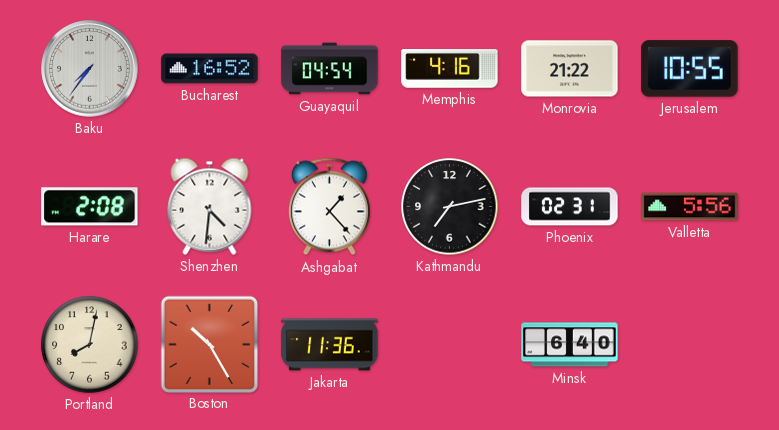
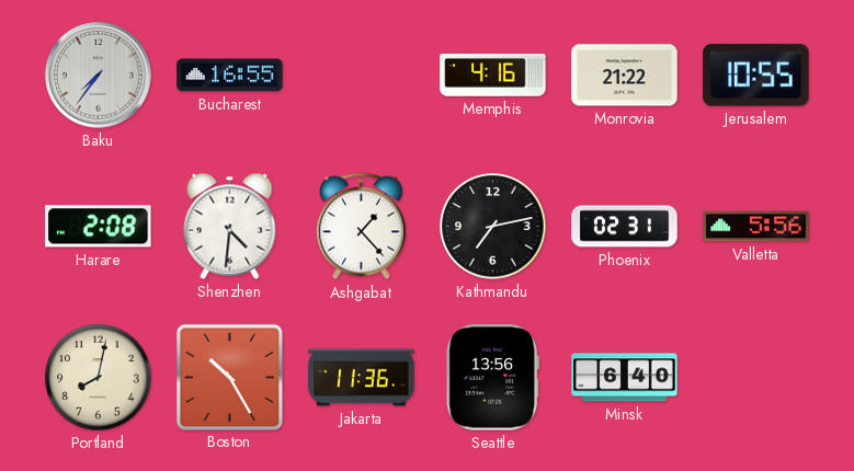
Bucharest: 16:52 -> 16:55
Guayaquil: 04:54 -> none
Seattle: none -> 13:56
